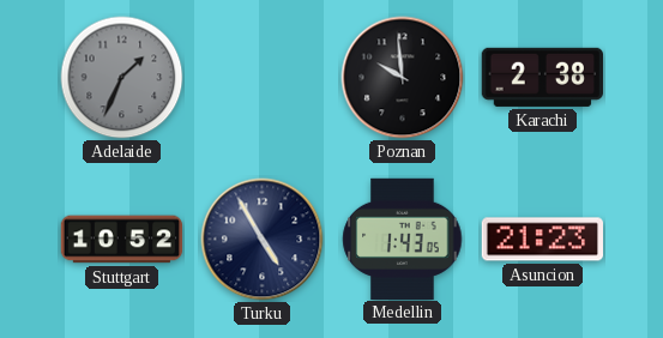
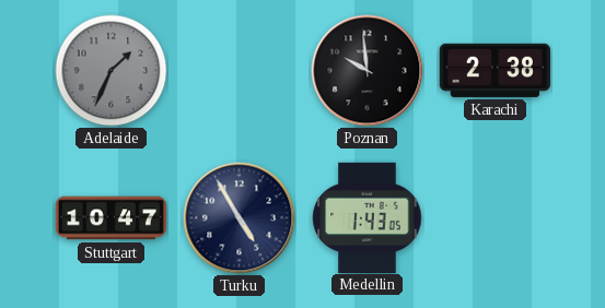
Stuttgart: 10:52 -> 10:47
Asuncion: 21:23 -> none
